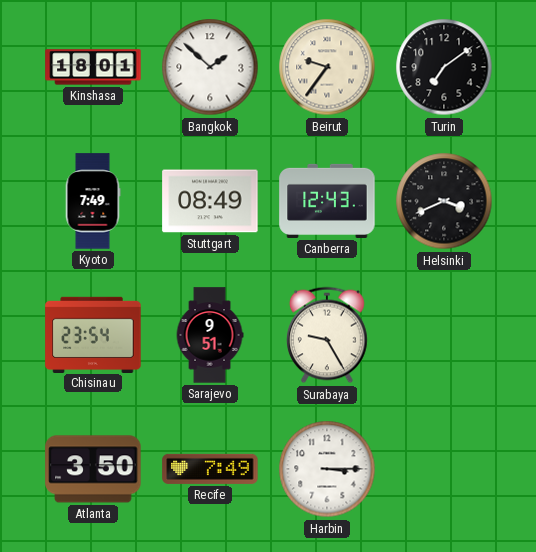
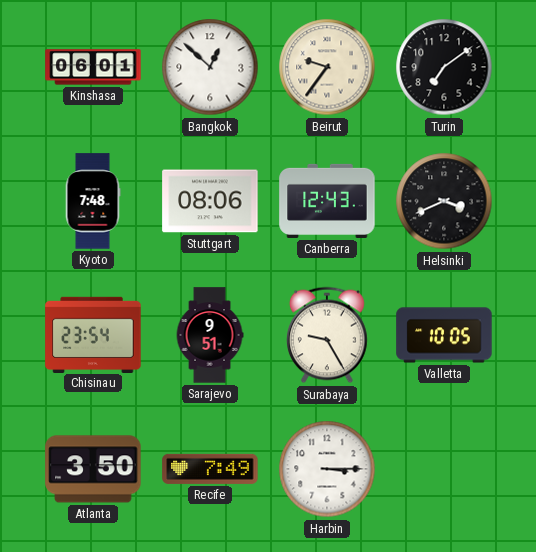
Kinshasa: 18:01 -> 06:01
Bangkok: 1:52 -> 12:52
Kyoto: 7:49 -> 7:48
Stuttgart: 08:49 -> 08:06
Valletta: none -> 10:05
